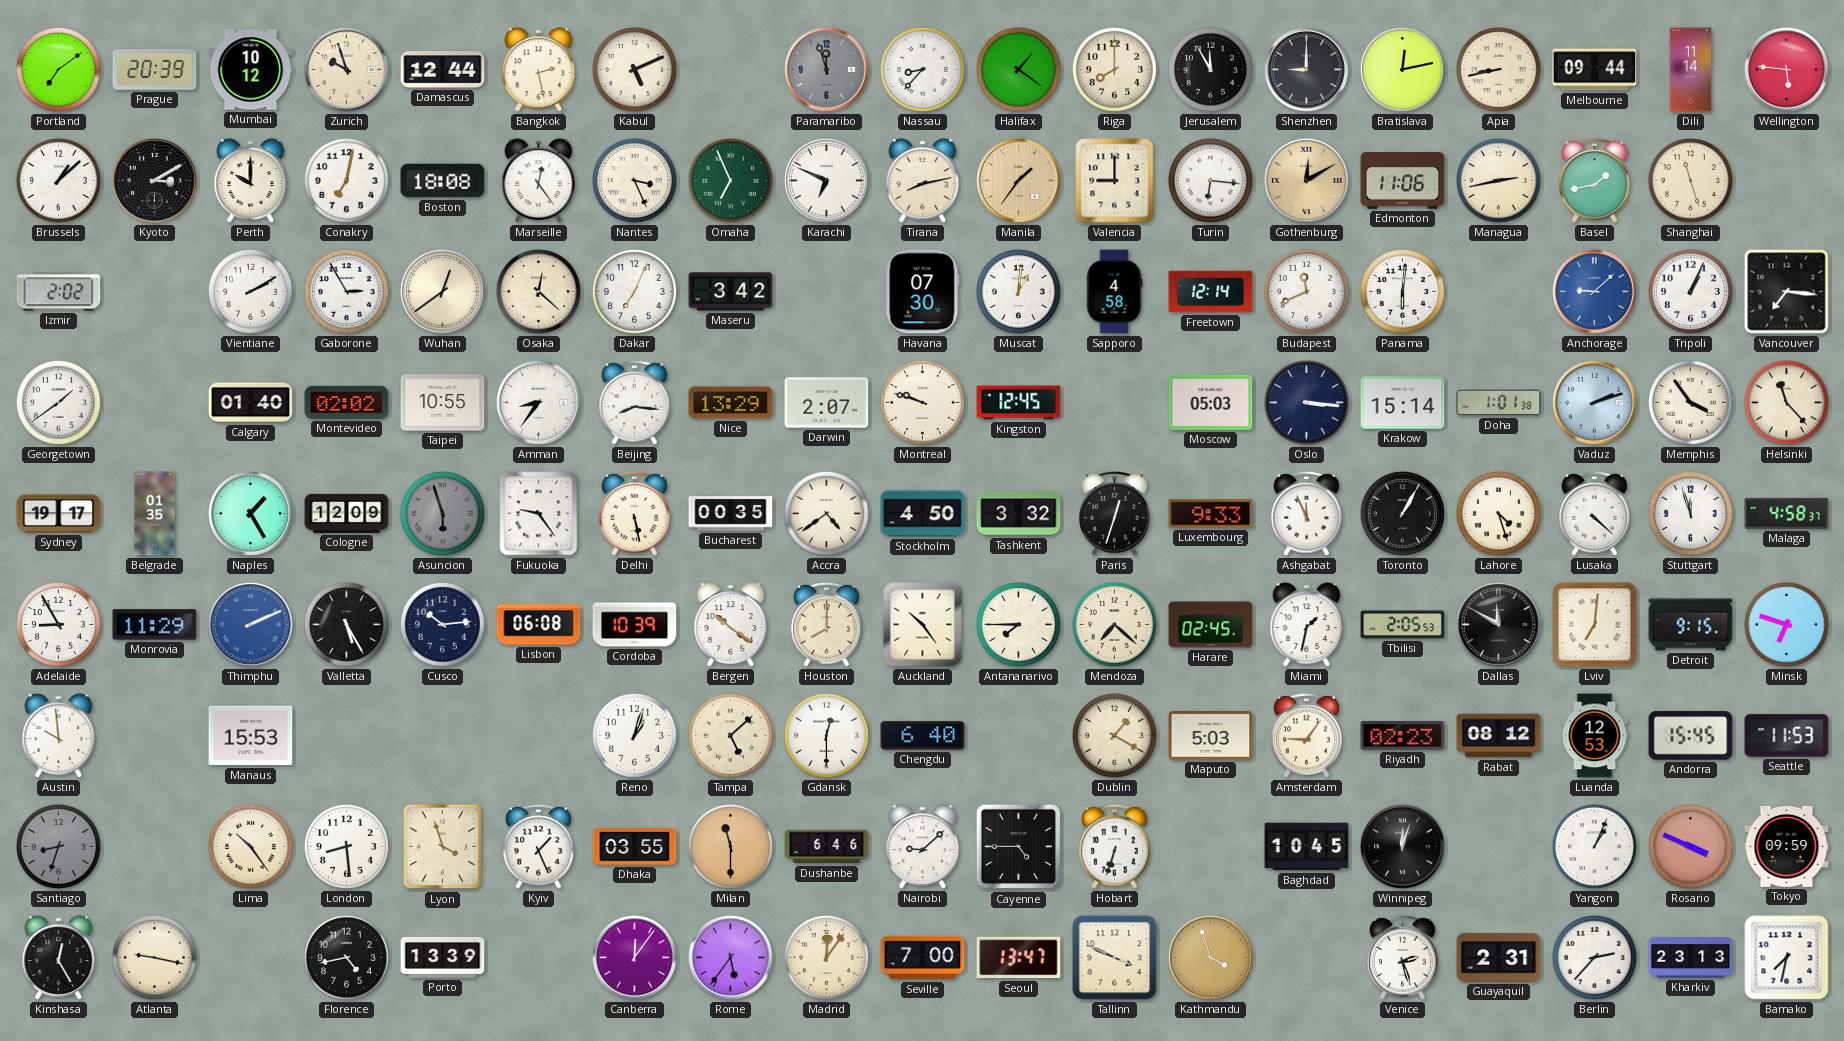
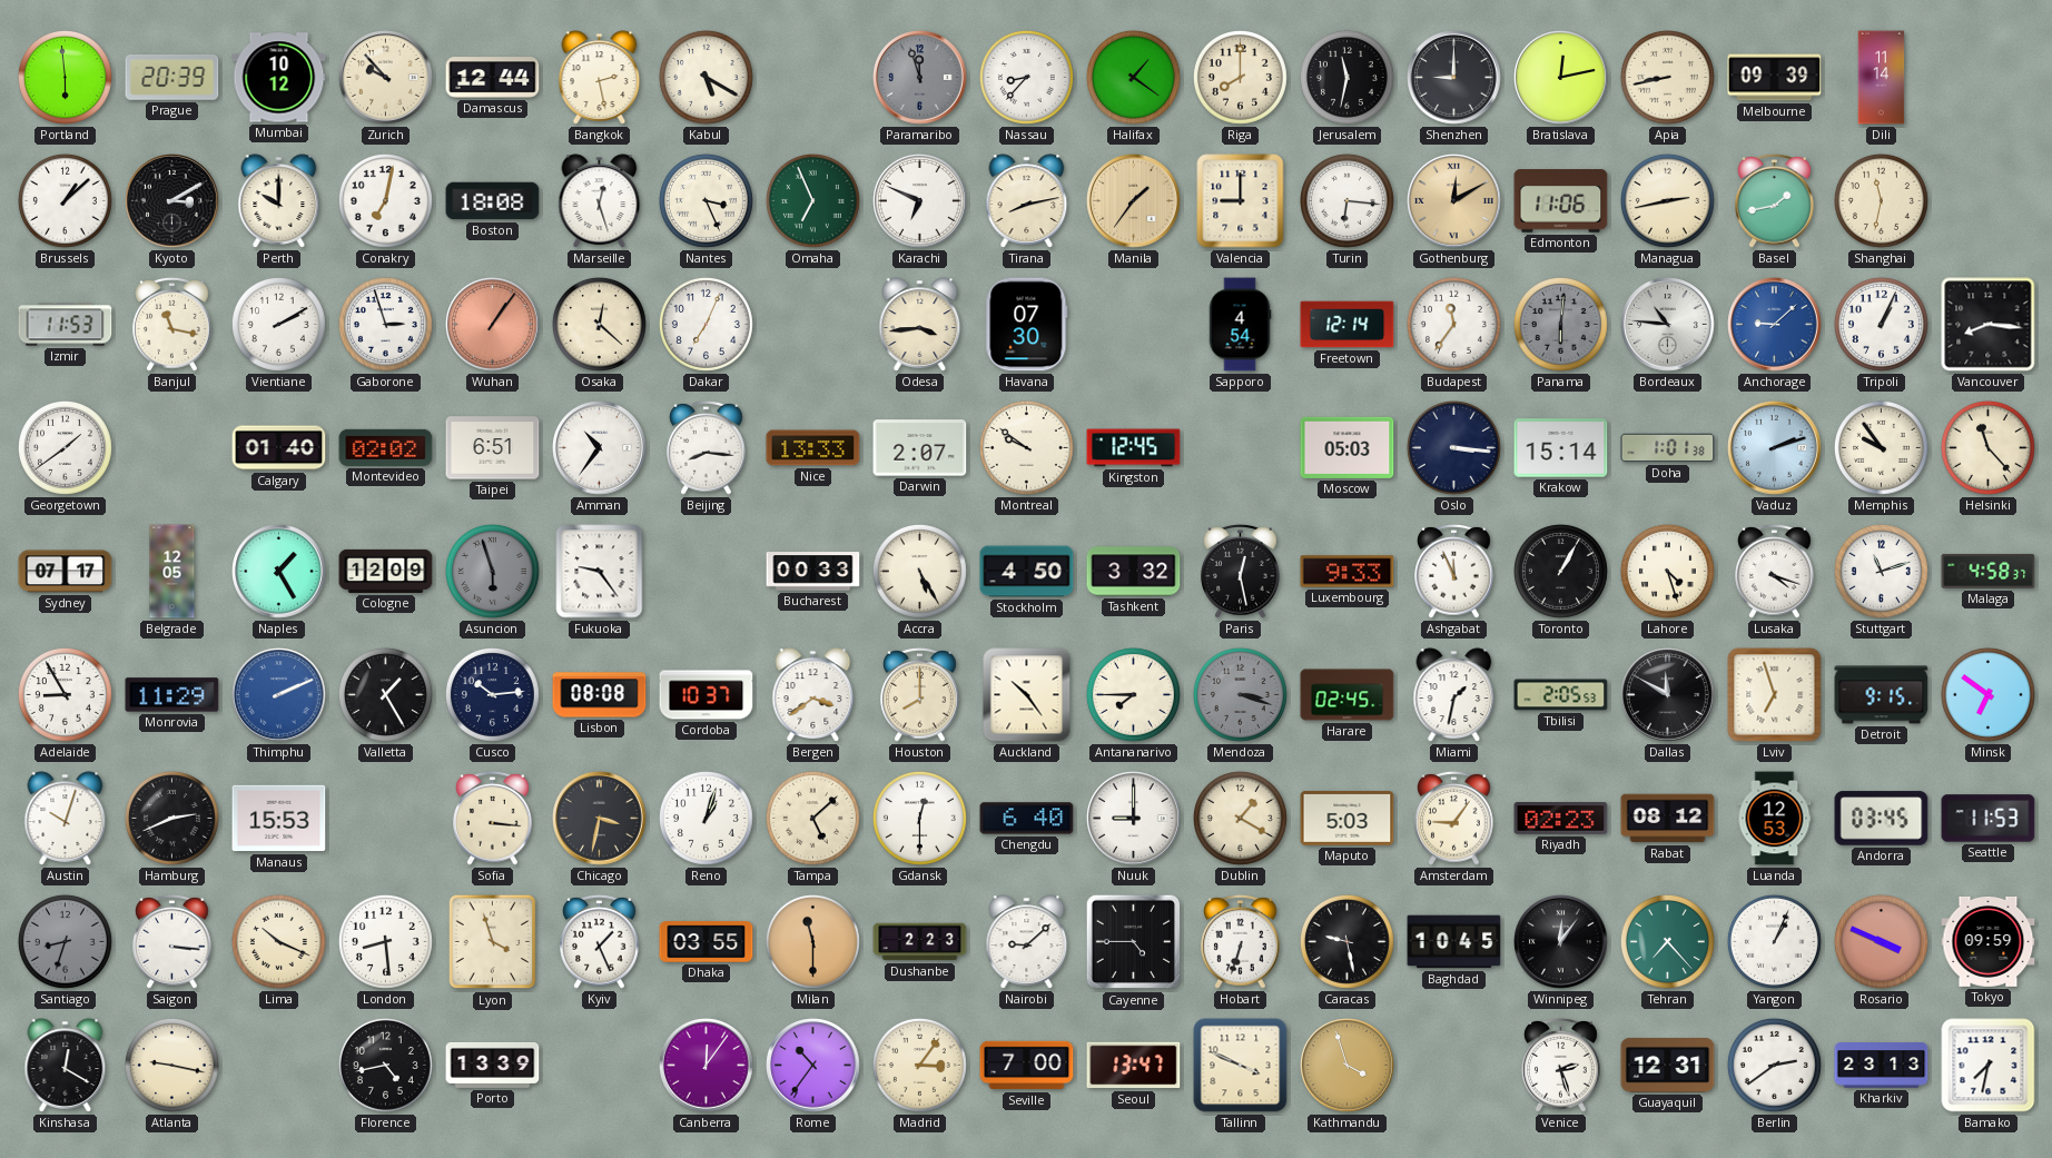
Portland: 7:09 -> 5:59
Zurich: 9:57 -> 9:53
Kabul: 5:11 -> 5:20
Jerusalem: 11:55 -> 11:32
Melbourne: 09:44 -> 09:39
Wellington: 5:46 -> none
Marseille: 12:24 -> 12:27
Shanghai: 11:27 -> 11:32
Izmir: 2:02 -> 11:53
Banjul: none -> 11:17
Gaborone: 2:55 -> 2:57
Wuhan: 12:39 -> 1:06
Wuhan dial: cream -> salmon
Maseru: 3:42 -> none
Odesa: none -> 3:44
Muscat: 1:01 -> none
Sapporo: 4:58 -> 4:54
Budapest: 11:41 -> 11:36
Panama dial: white -> grey
Bordeaux: none -> 10:46
Vancouver: 7:16 -> 8:16
Taipei: 10:55 -> 6:51
Amman: 8:36 -> 10:36
Nice: 13:29 -> 13:33
Montreal: 9:48 -> 9:51
Memphis: 3:54 -> 9:54
Sydney: 19:17 -> 07:17
Belgrade: 01:35 -> 12:05
Delhi: 5:28 -> none
Bucharest: 00:35 -> 00:33
Accra: 4:39 -> 5:25
Paris: 12:33 -> 12:28
Lusaka: 4:22 -> 4:18
Stuttgart: 11:57 -> 11:12
Valletta: 5:25 -> 1:25
Lisbon: 06:08 -> 08:08
Cordoba: 10:39 -> 10:37
Bergen: 10:21 -> 3:39
Mendoza: 7:22 -> 3:18
Mendoza dial: cream -> grey
Lviv: 7:01 -> 6:57
Minsk: 6:48 -> 6:51
Austin: 9:59 -> 10:03
Hamburg: none -> 2:41
Sofia: none -> 3:16
Chicago: none -> 3:32
Nuuk: none -> 9:00
Andorra: 15:45 -> 03:45
Saigon: none -> 3:16
Lima: 10:24 -> 10:19
Dushanbe: 6:46 -> 2:23
Caracas: none -> 9:28
Winnipeg: 12:03 -> 12:06
Tehran: none -> 7:23
Kinshasa: 12:25 -> 12:20
Rome: 5:36 -> 10:36
Madrid: 12:06 -> 3:06
Guayaquil: 2:31 -> 12:31
Berlin: 2:37 -> 2:39
